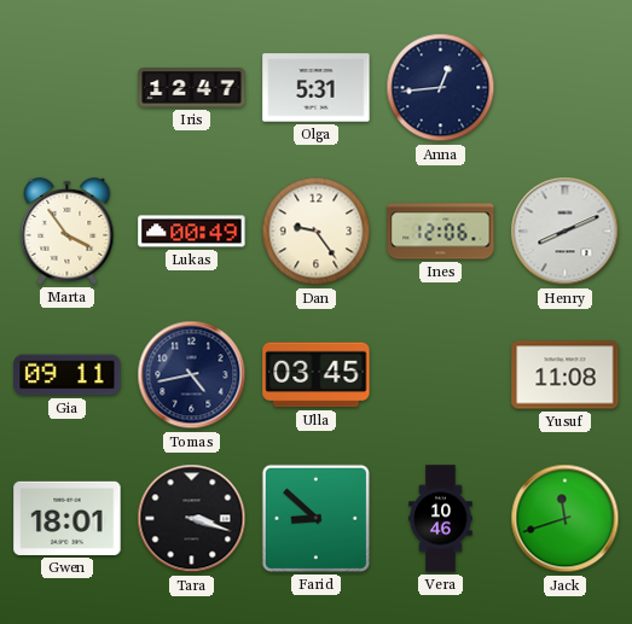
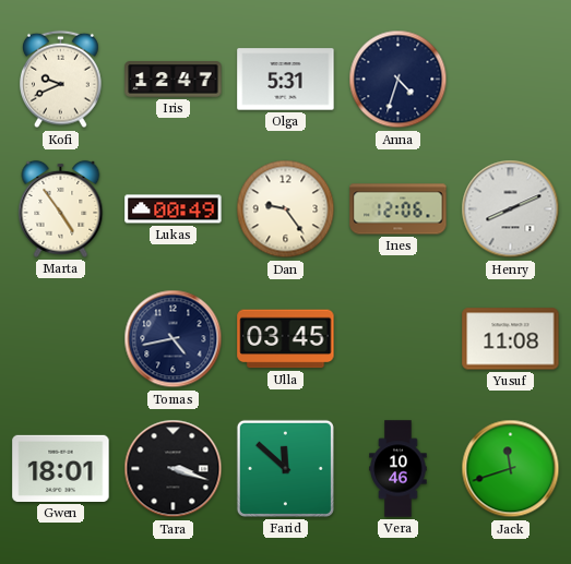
Kofi: none -> 9:41
Anna: 12:44 -> 4:33
Marta: 3:54 -> 4:54
Gia: 09:11 -> none
Farid: 8:52 -> 11:52
